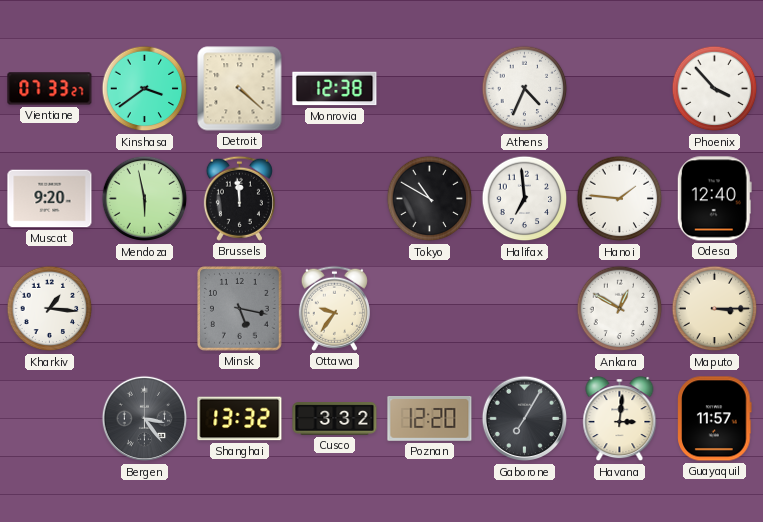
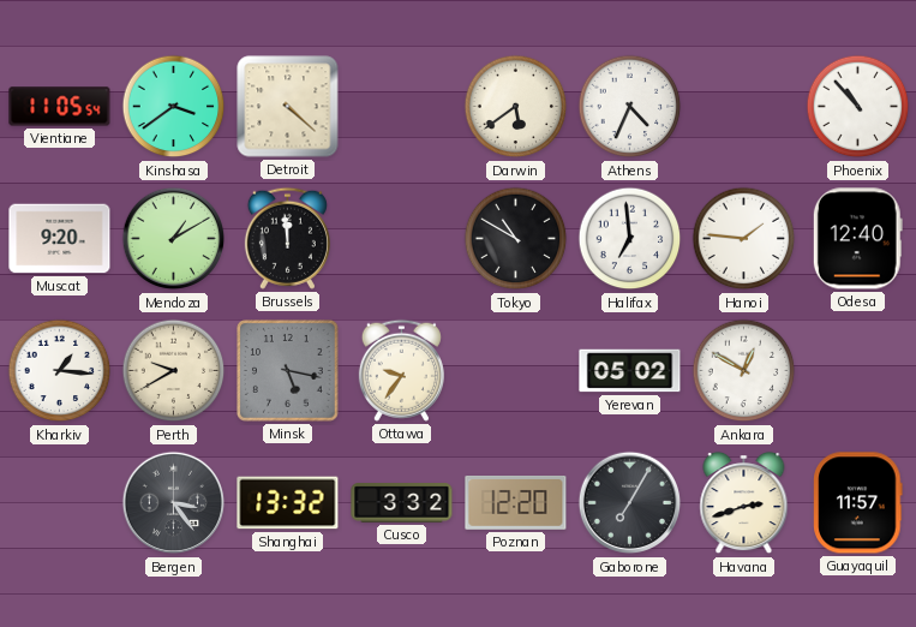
Vientiane: 07:33 -> 11:05
Monrovia: 12:38 -> none
Darwin: none -> 5:39
Phoenix: 3:53 -> 10:53
Mendoza: 5:58 -> 1:10
Perth: none -> 9:40
Yerevan: none -> 05:02
Maputo: 3:15 -> none
Havana: 3:01 -> 2:42
